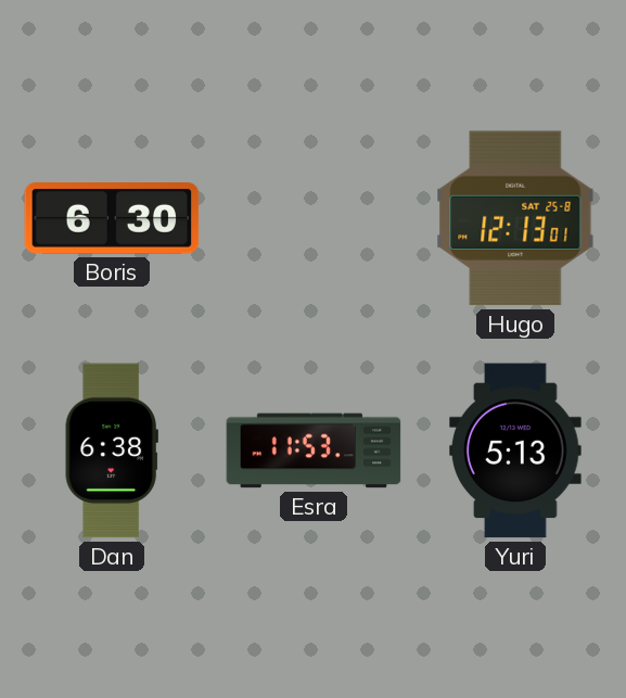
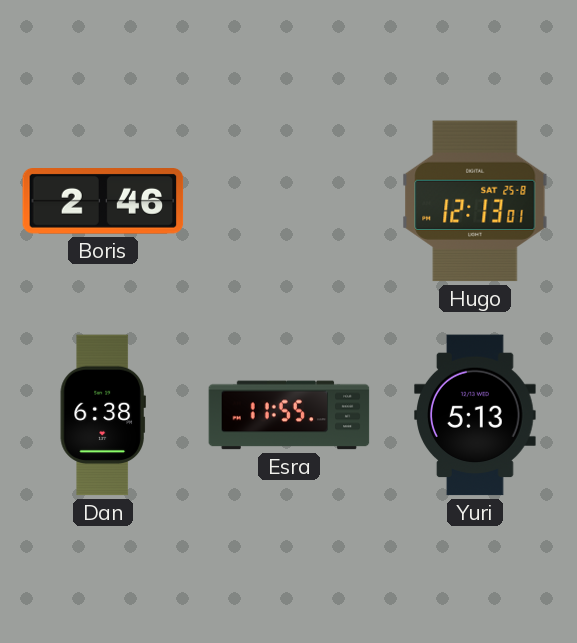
Boris: 6:30 -> 2:46
Esra: 11:53 -> 11:55
